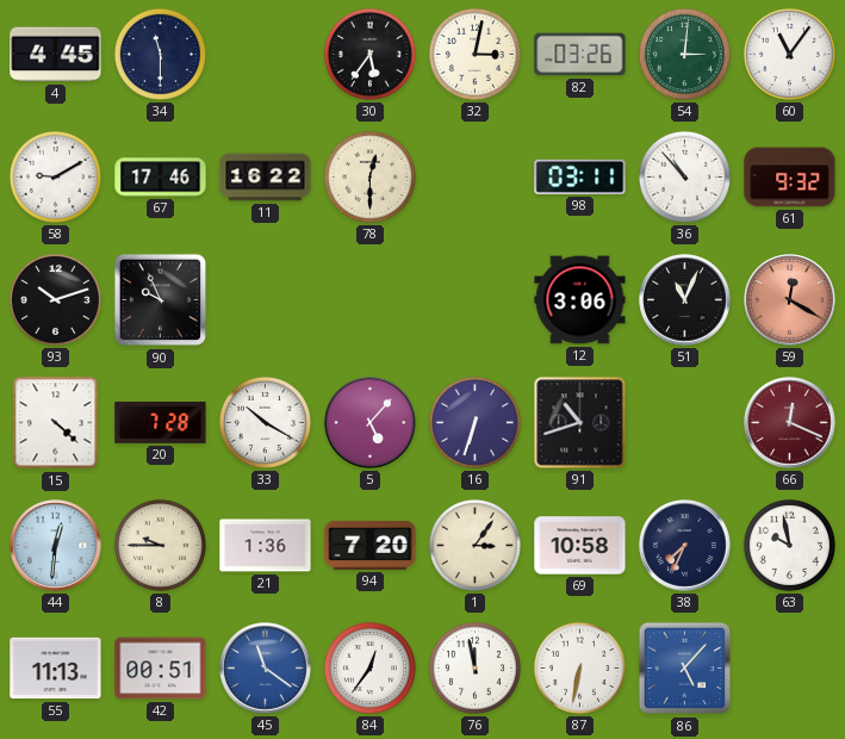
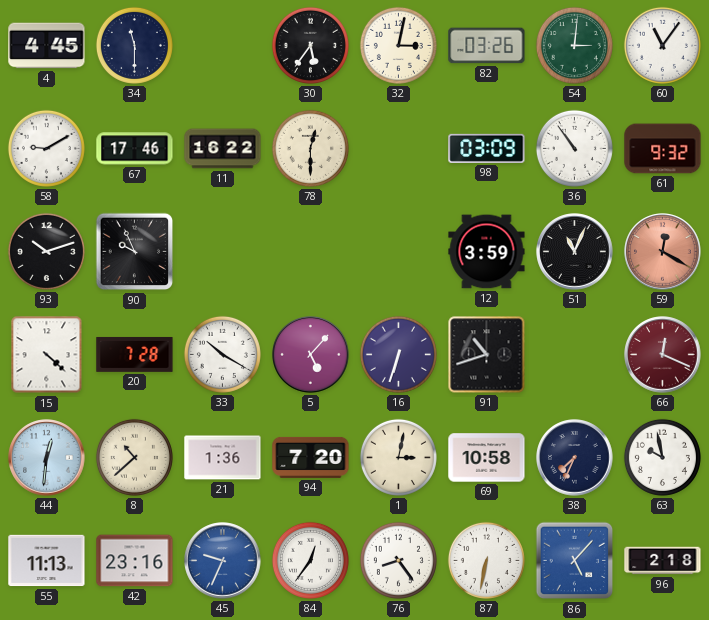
98: 03:11 -> 03:09
36: 10:53 -> 10:54
12: 3:06 -> 3:59
8: 9:45 -> 10:38
1: 3:06 -> 3:02
42: 00:51 -> 23:16
45: 11:21 -> 9:34
76: 11:58 -> 8:24
96: none -> 2:18
